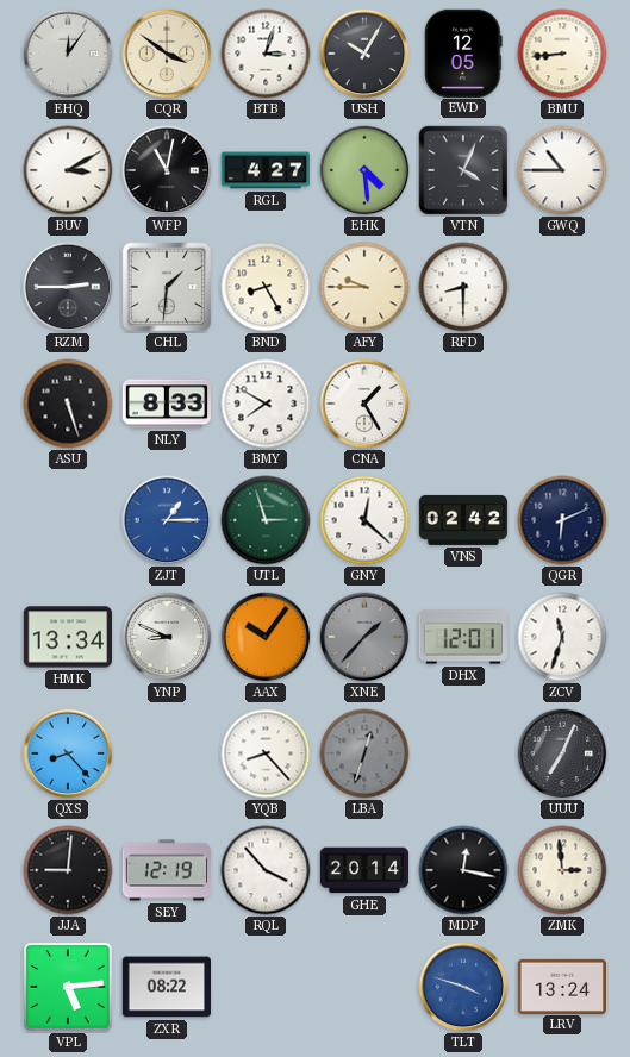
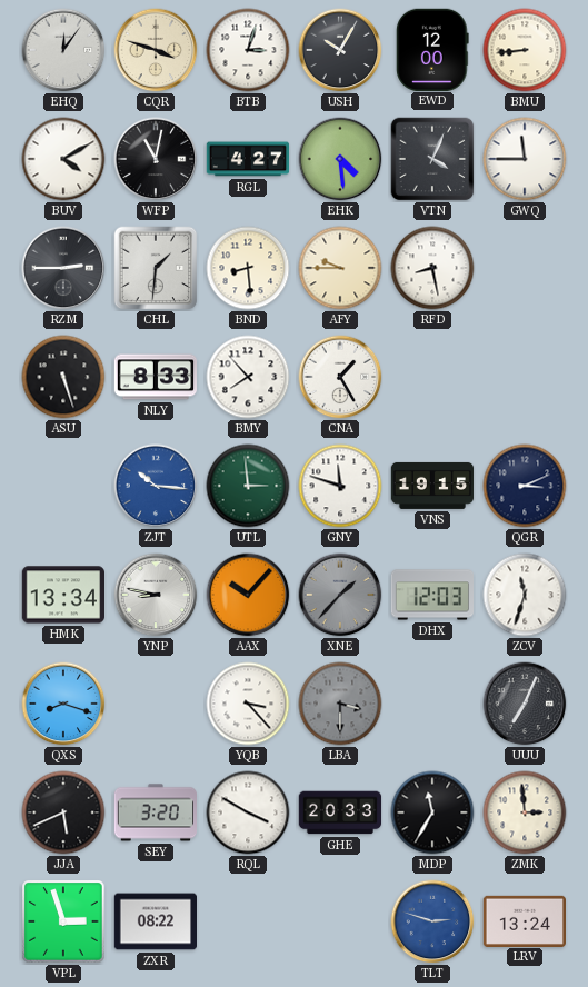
CQR: 3:51 -> 3:48
EWD: 12:05 -> 12:00
BUV: 3:10 -> 4:10
GWQ: 10:45 -> 11:45
BND: 8:25 -> 8:29
RFD: 8:30 -> 8:28
BMY: 7:50 -> 7:53
ZJT: 1:15 -> 10:16
UTL: 2:57 -> 2:59
GNY: 12:22 -> 11:48
VNS: 02:42 -> 19:15
QGR: 6:11 -> 3:11
YNP: 8:49 -> 8:47
AAX: 10:06 -> 10:07
DHX: 12:01 -> 12:03
QXS: 8:23 -> 8:18
YQB: 8:23 -> 3:23
LBA: 12:33 -> 3:30
JJA: 9:01 -> 5:41
SEY: 12:19 -> 3:20
RQL: 3:53 -> 3:50
GHE: 20:14 -> 20:33
MDP: 12:17 -> 11:35
VPL: 5:14 -> 2:57
TLT: 3:48 -> 2:48
